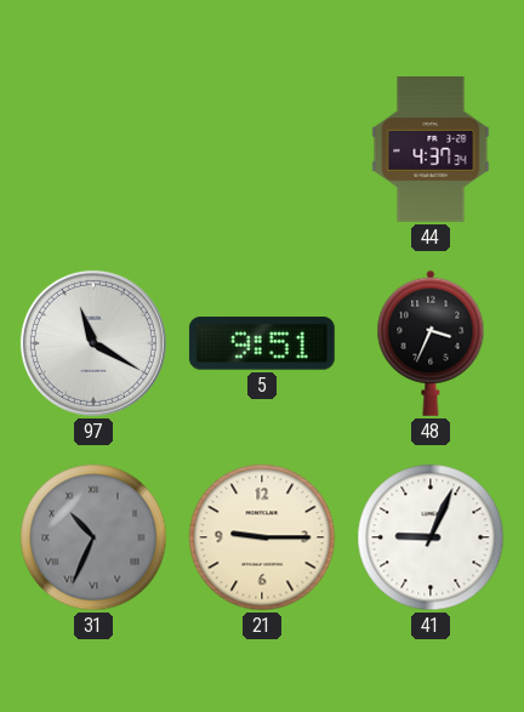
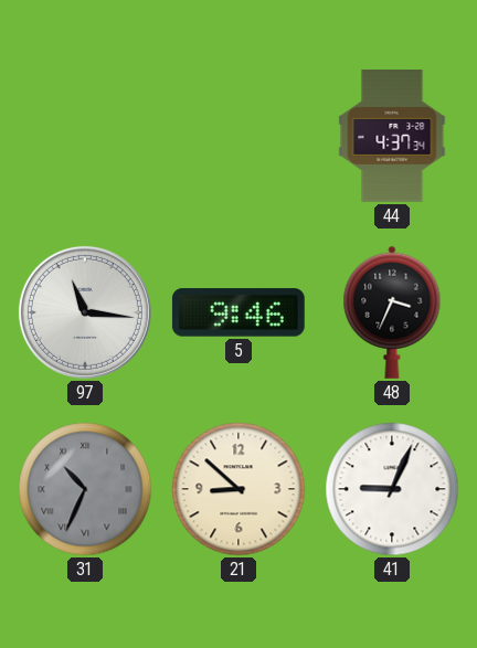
97: 11:20 -> 11:16
5: 9:51 -> 9:46
21: 9:15 -> 8:52
